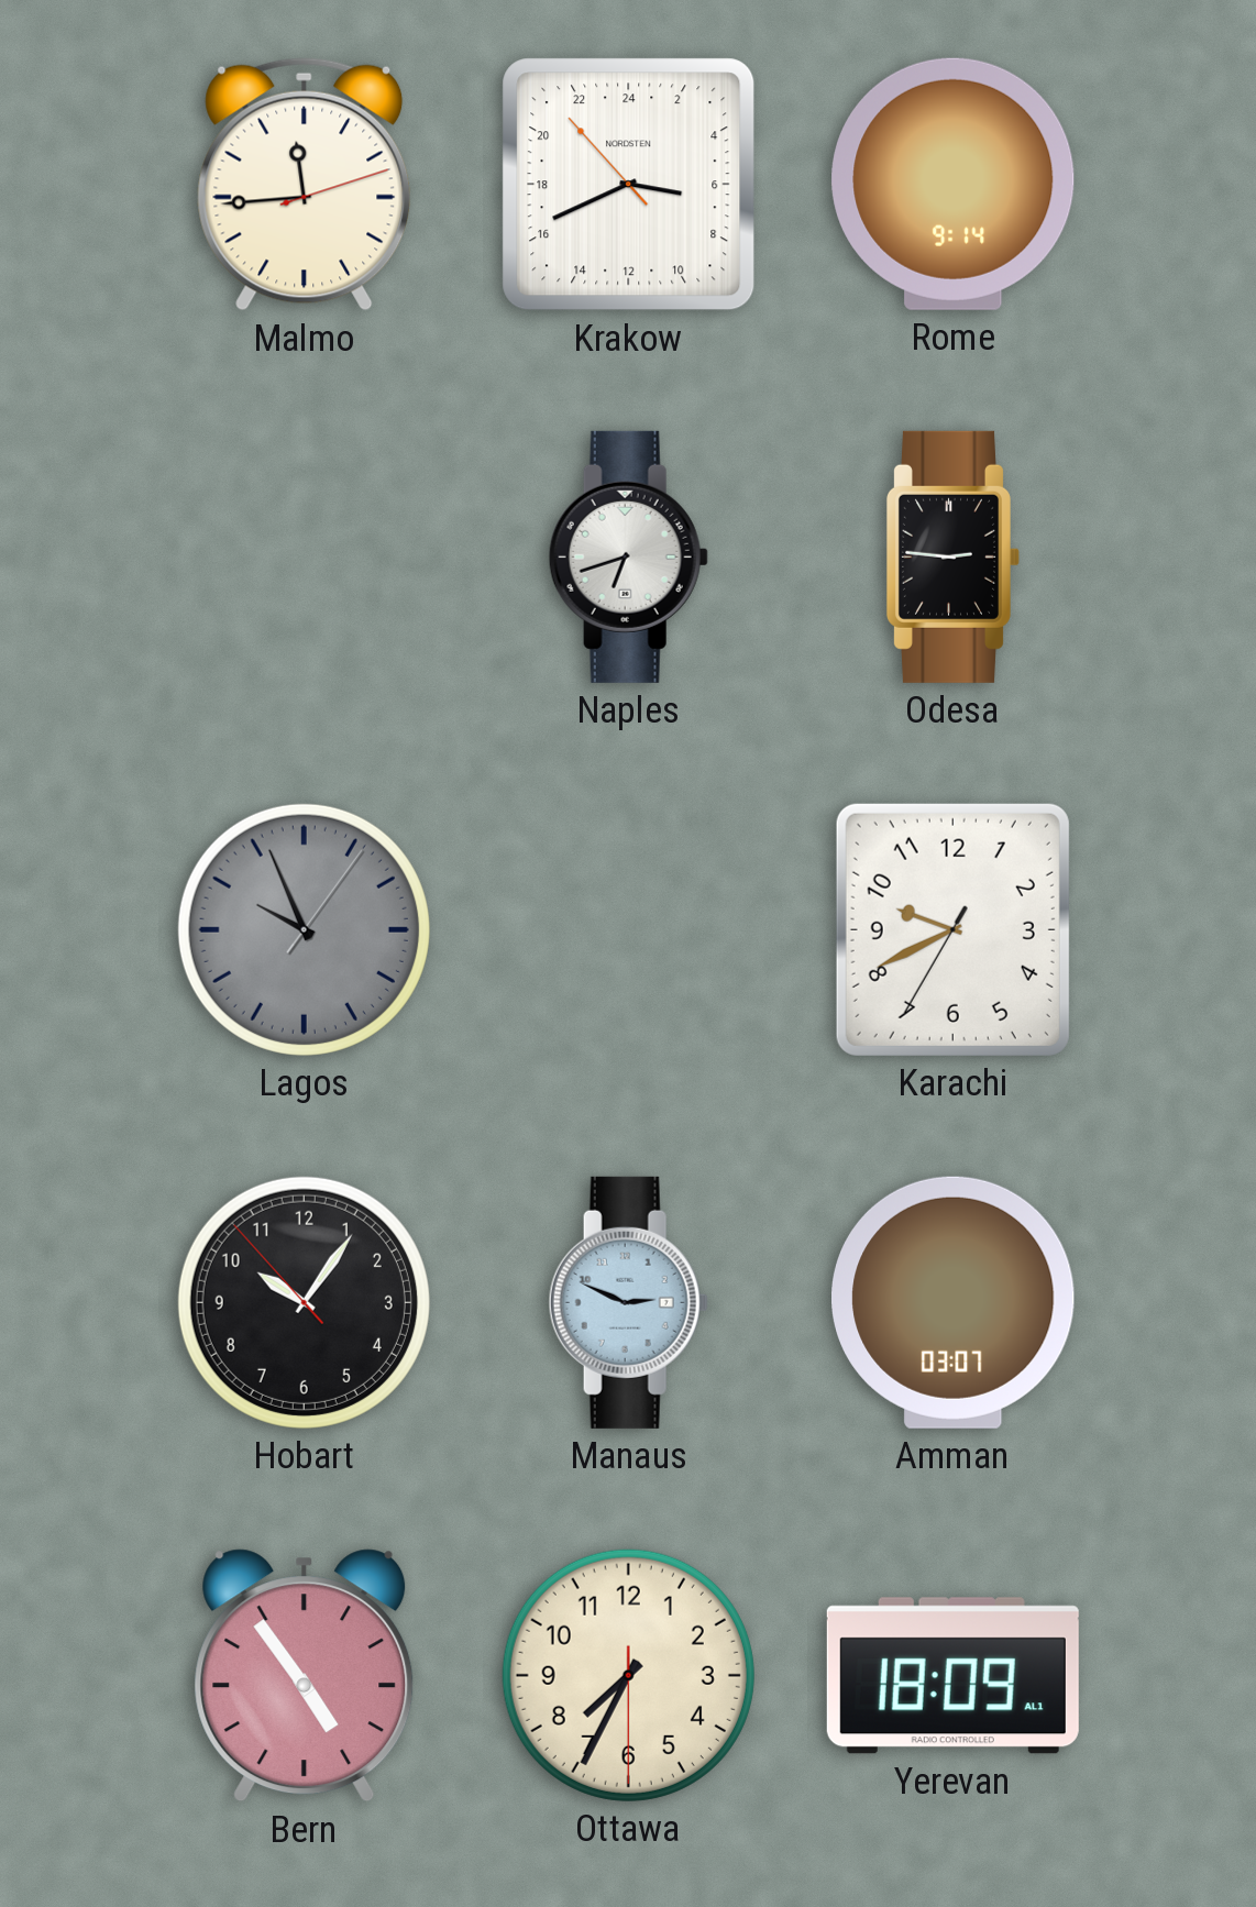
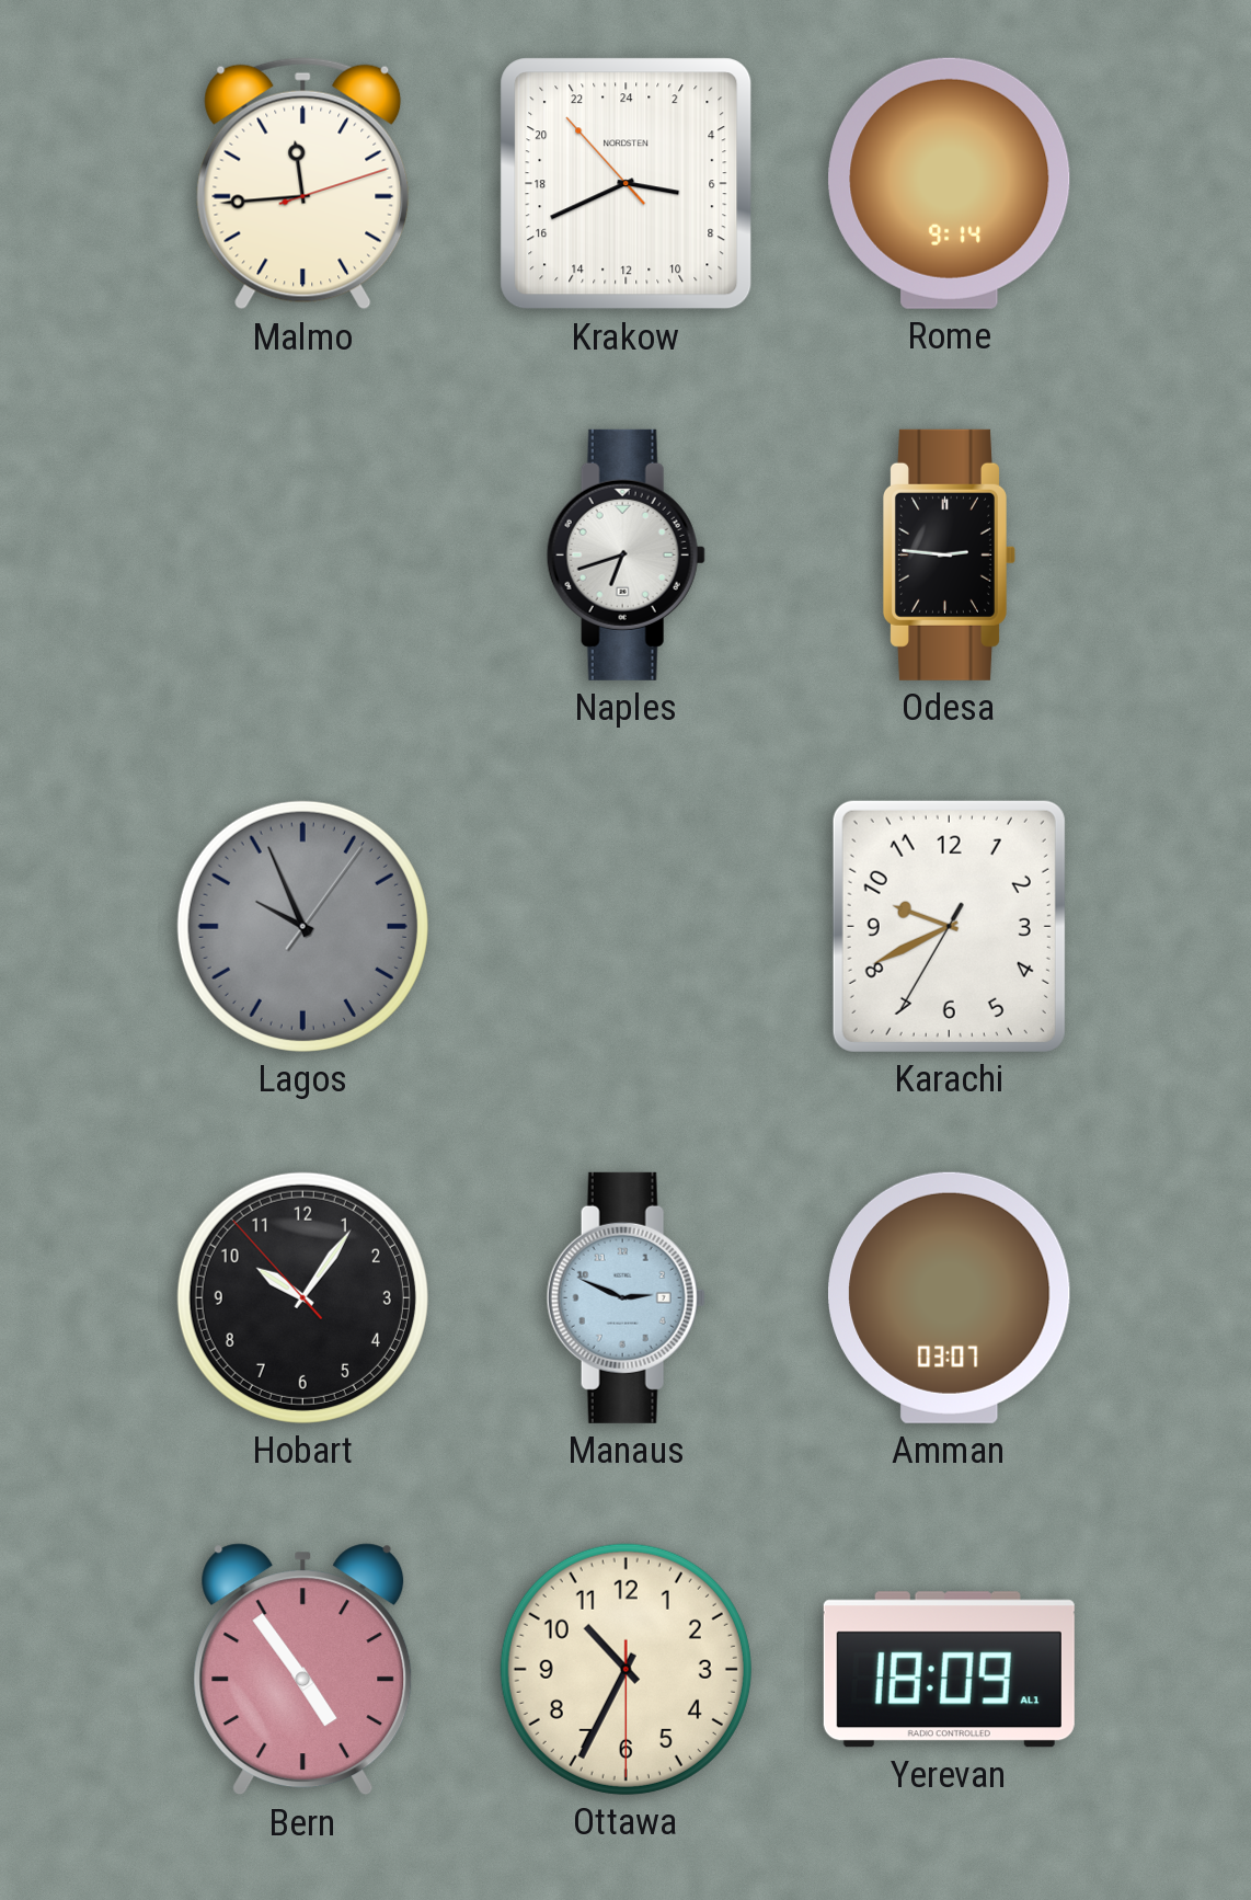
Ottawa: 7:34 -> 10:34
